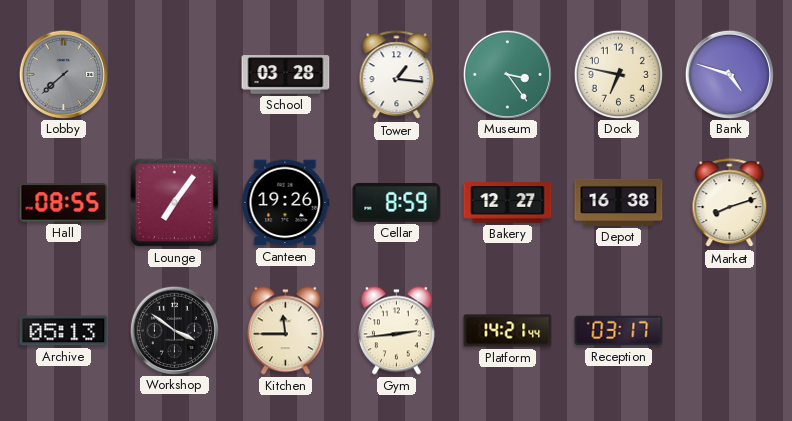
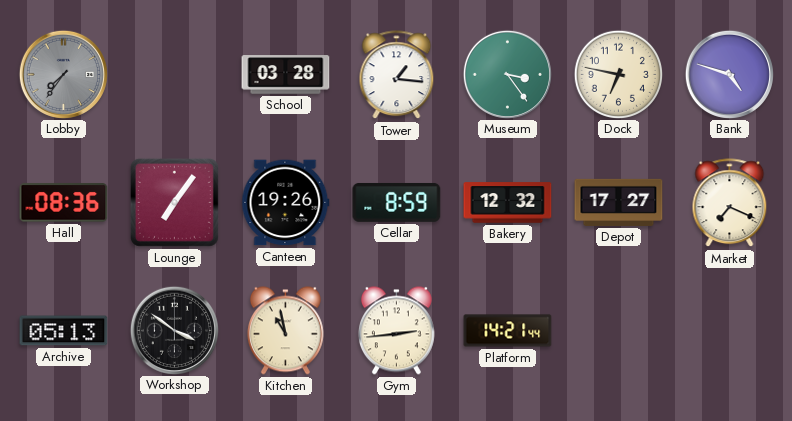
Lobby: 7:38 -> 7:36
Hall: 08:55 -> 08:36
Bakery: 12:27 -> 12:32
Depot: 16:38 -> 17:27
Market: 8:12 -> 7:19
Kitchen: 11:45 -> 10:58
Reception: 03:17 -> none
